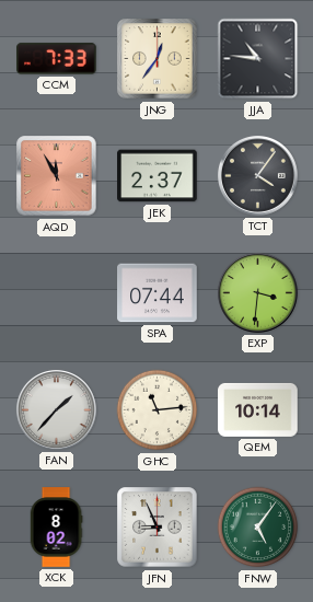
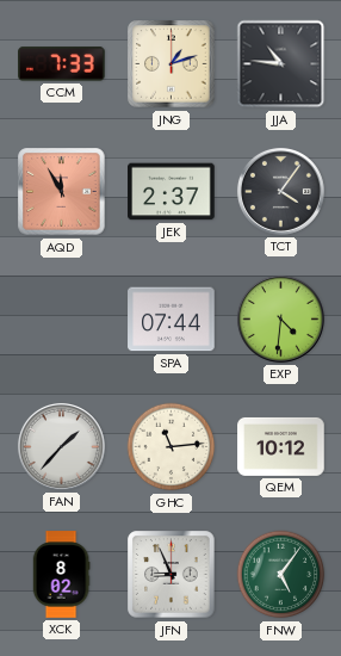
JNG: 12:36 -> 1:12
EXP: 3:31 -> 4:31
QEM: 10:14 -> 10:12
